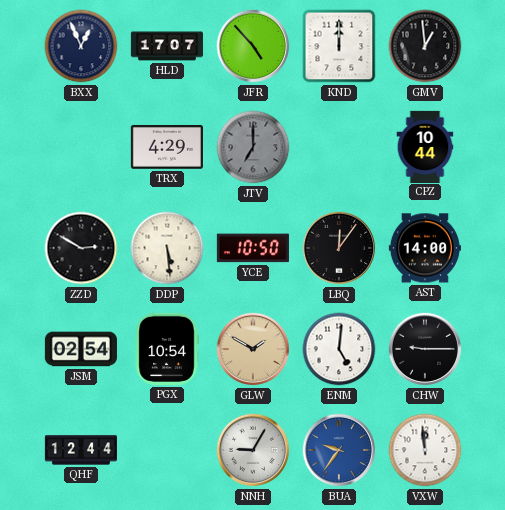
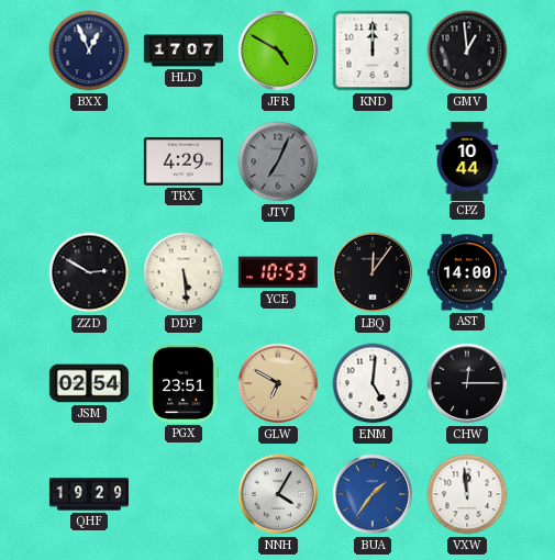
JFR: 4:53 -> 4:50
JTV: 7:00 -> 7:04
YCE: 10:50 -> 10:53
PGX: 10:54 -> 23:51
GLW: 1:50 -> 6:50
CHW: 9:15 -> 12:15
QHF: 12:44 -> 19:29
NNH: 9:05 -> 4:05
BUA: 9:36 -> 1:36
